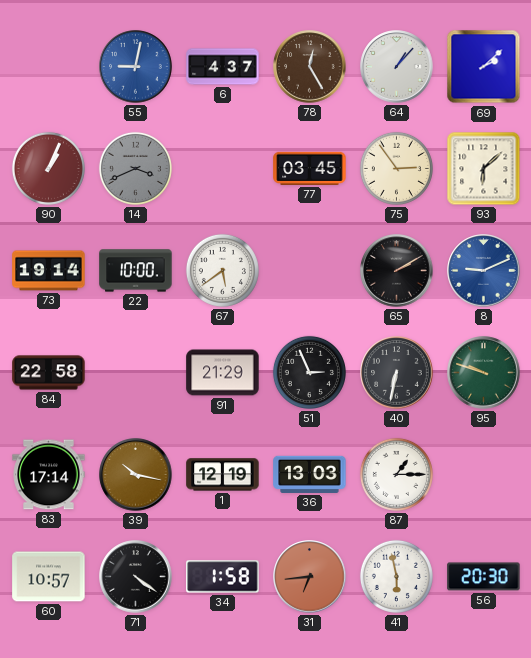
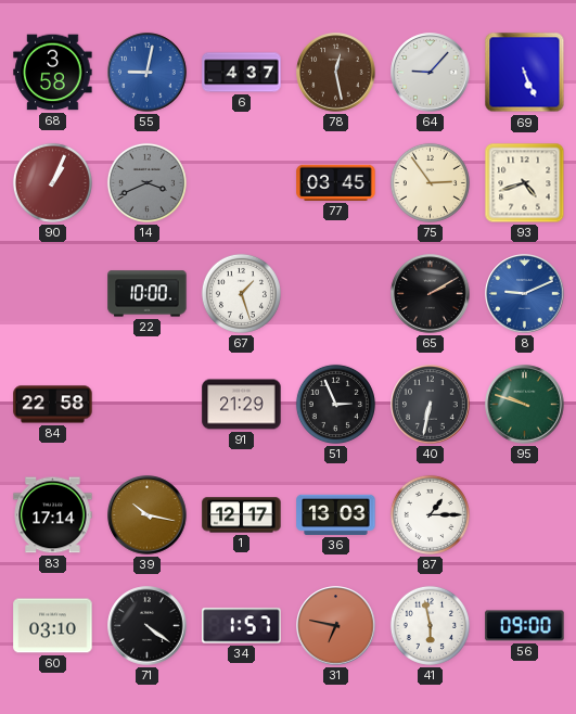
68: none -> 3:58
78: 12:25 -> 12:28
64: 1:07 -> 9:07
69: 2:08 -> 5:26
93: 6:08 -> 4:42
73: 19:14 -> none
67: 5:39 -> 1:27
1: 12:19 -> 12:17
60: 10:57 -> 03:10
34: 1:58 -> 1:57
31: 6:44 -> 6:47
56: 20:30 -> 09:00
